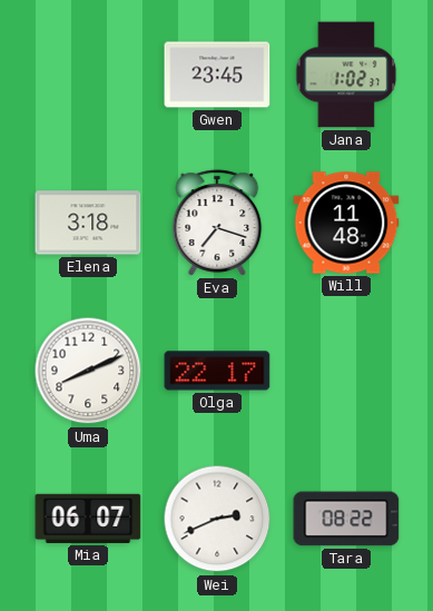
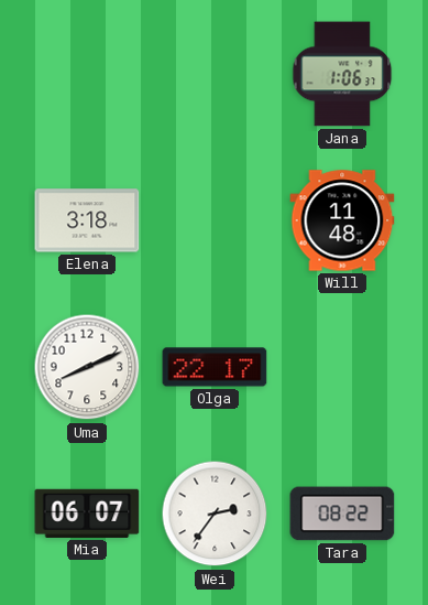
Gwen: 23:45 -> none
Jana: 1:02 -> 1:06
Eva: 7:18 -> none
Wei: 2:41 -> 2:36
